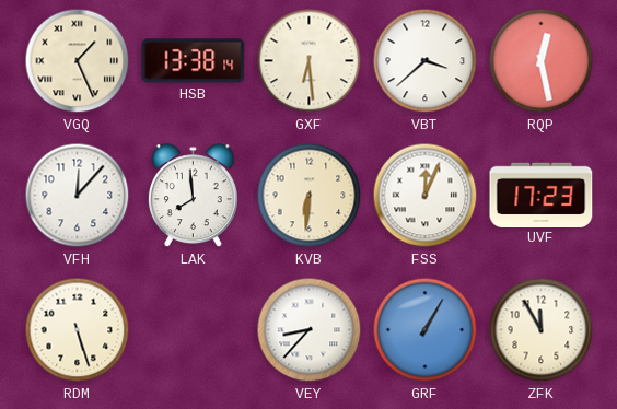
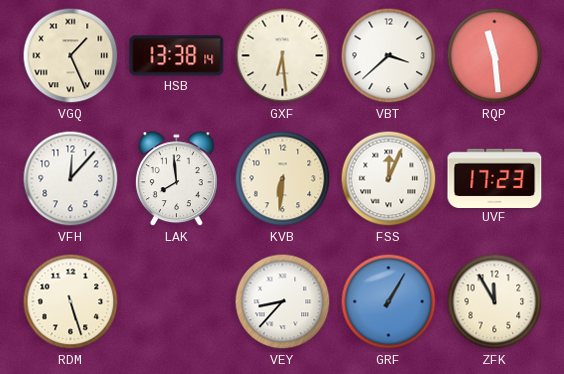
RQP: 12:28 -> 11:29
